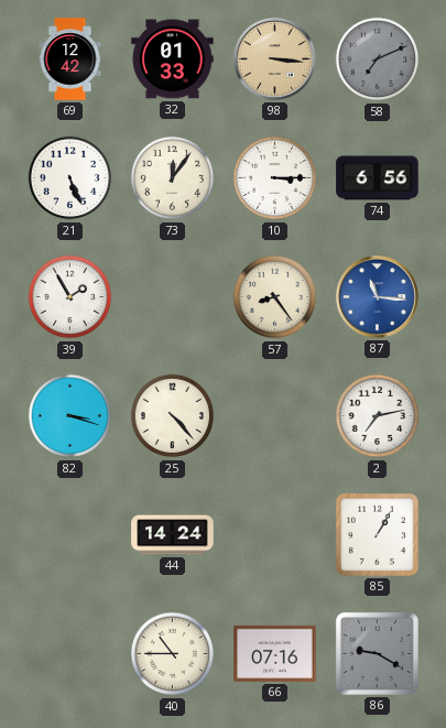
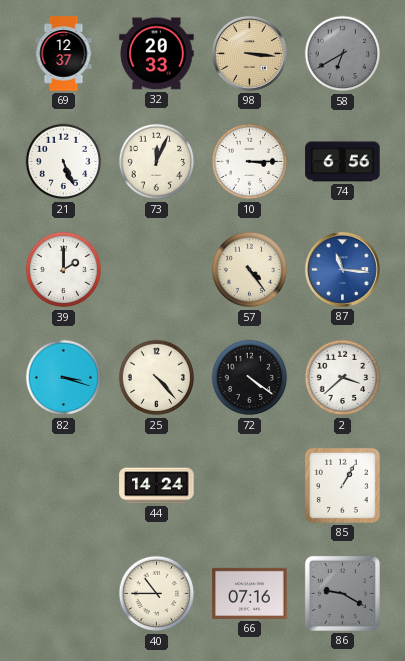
69: 12:42 -> 12:37
32: 01:33 -> 20:33
58: 7:11 -> 6:40
73: 12:06 -> 12:04
39: 1:55 -> 2:00
57: 8:24 -> 4:24
72: none -> 4:21
2: 7:13 -> 3:38
